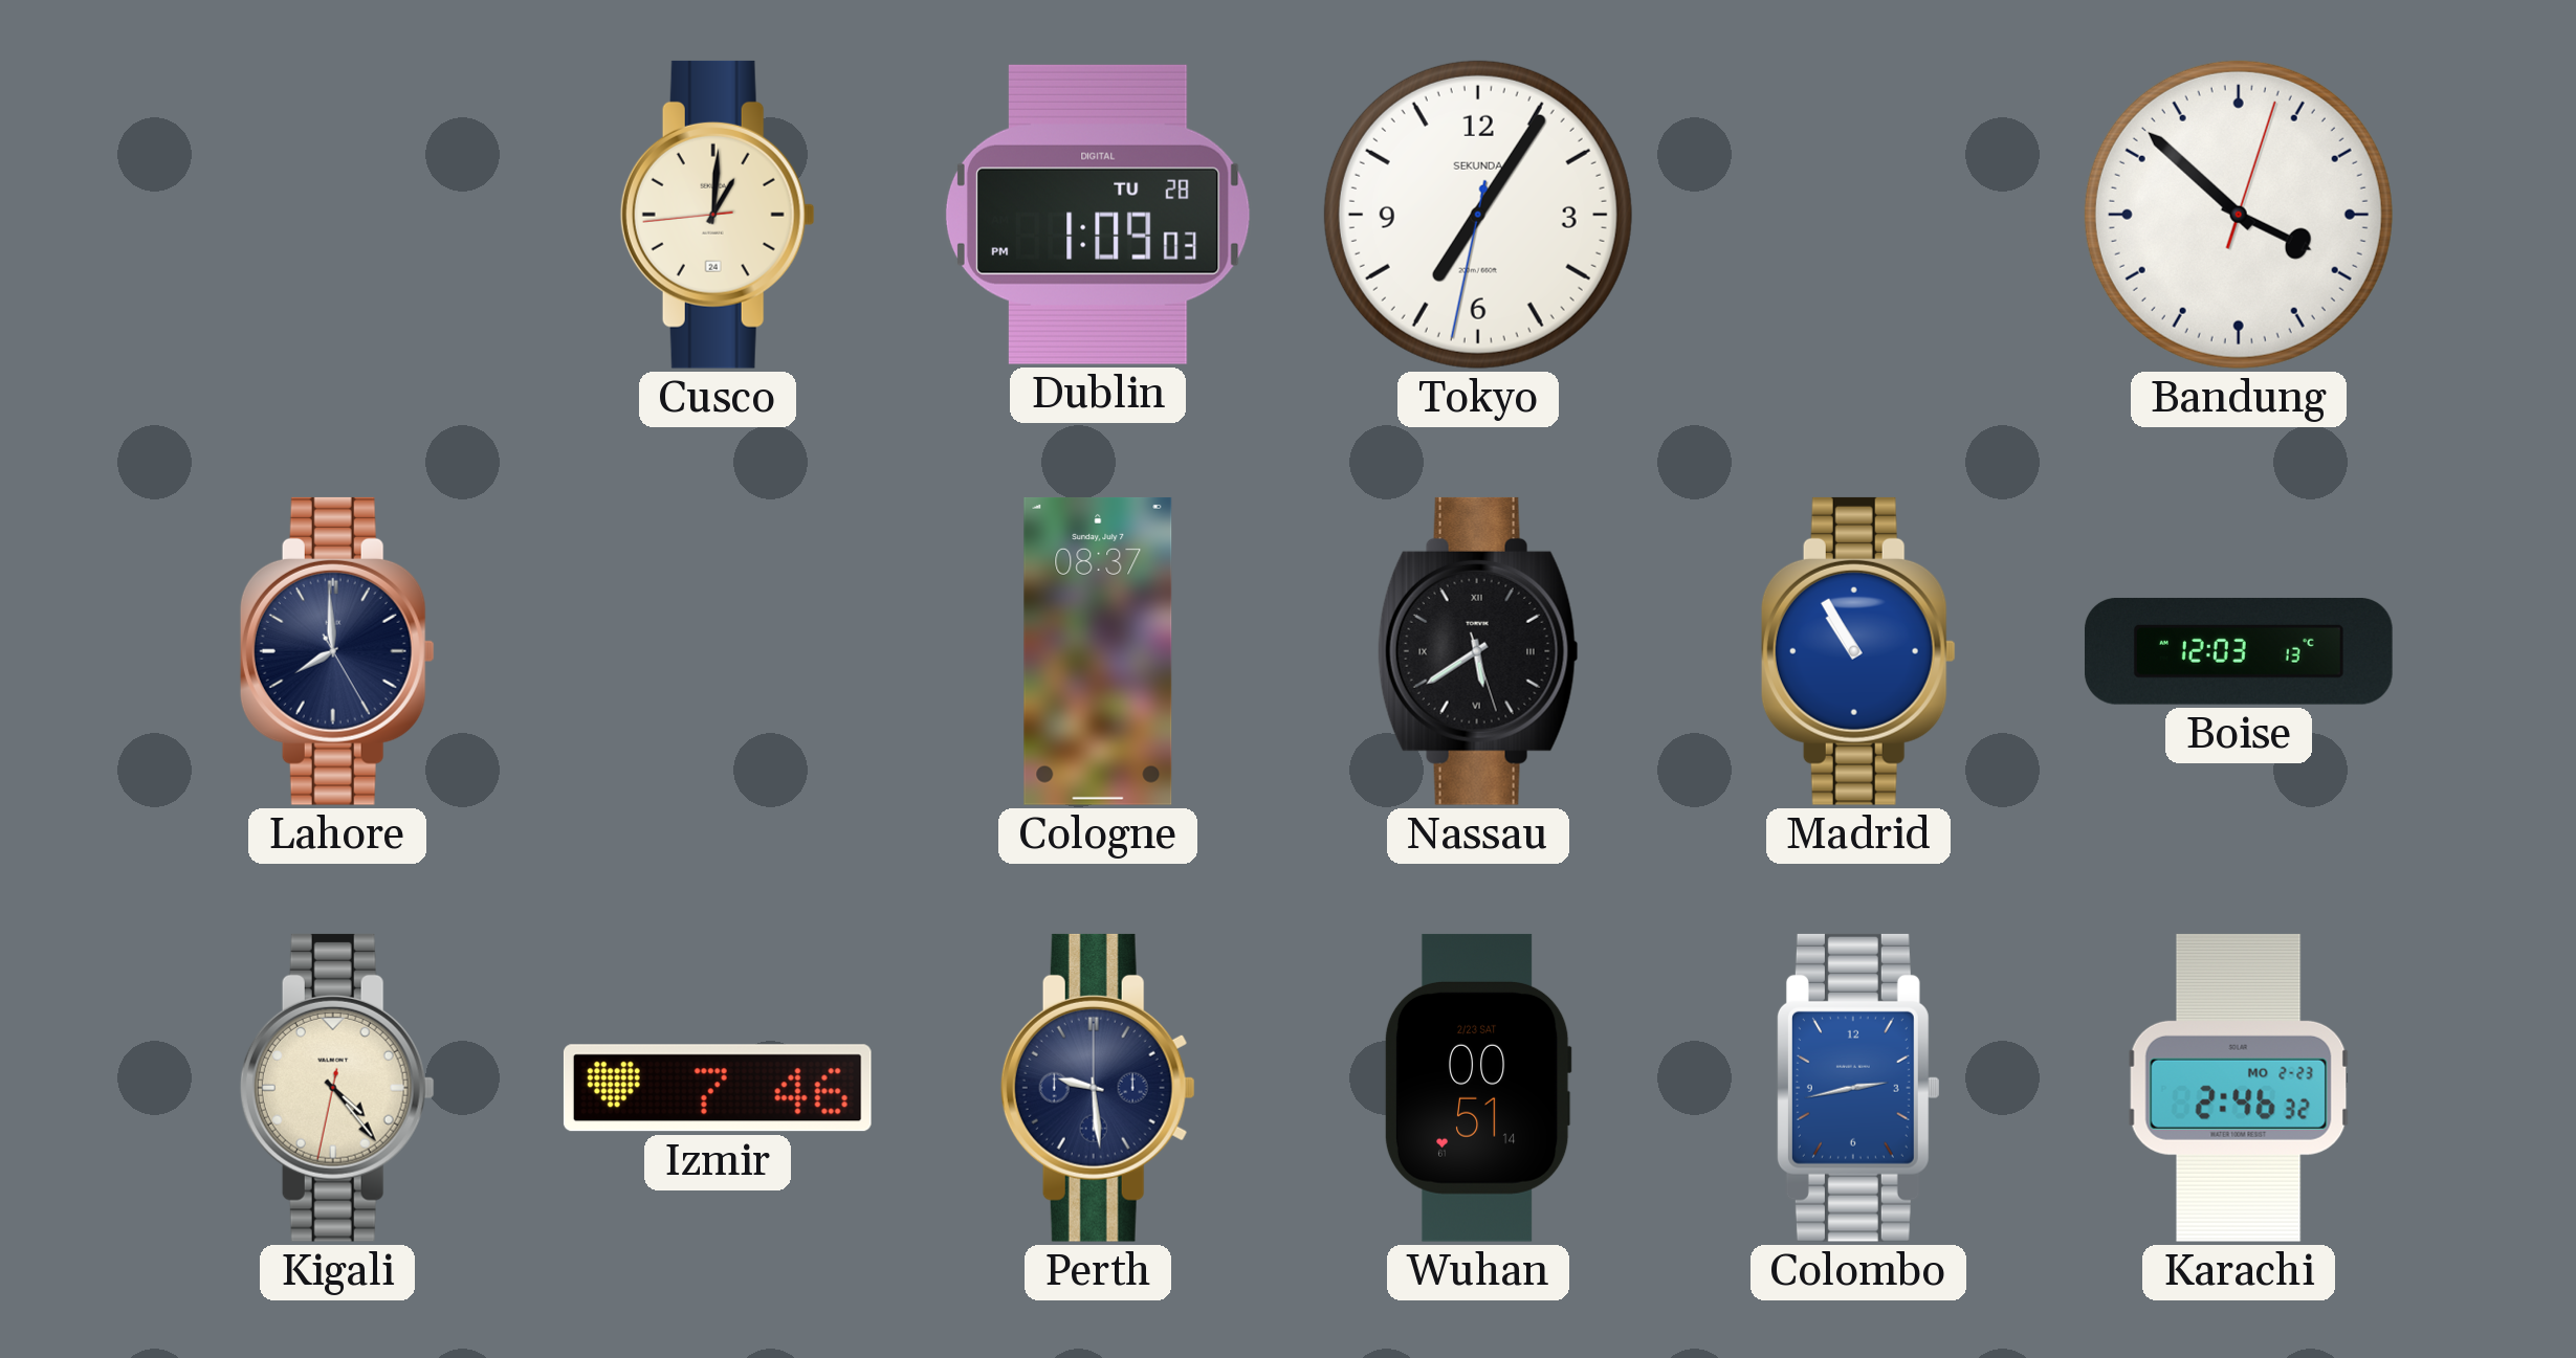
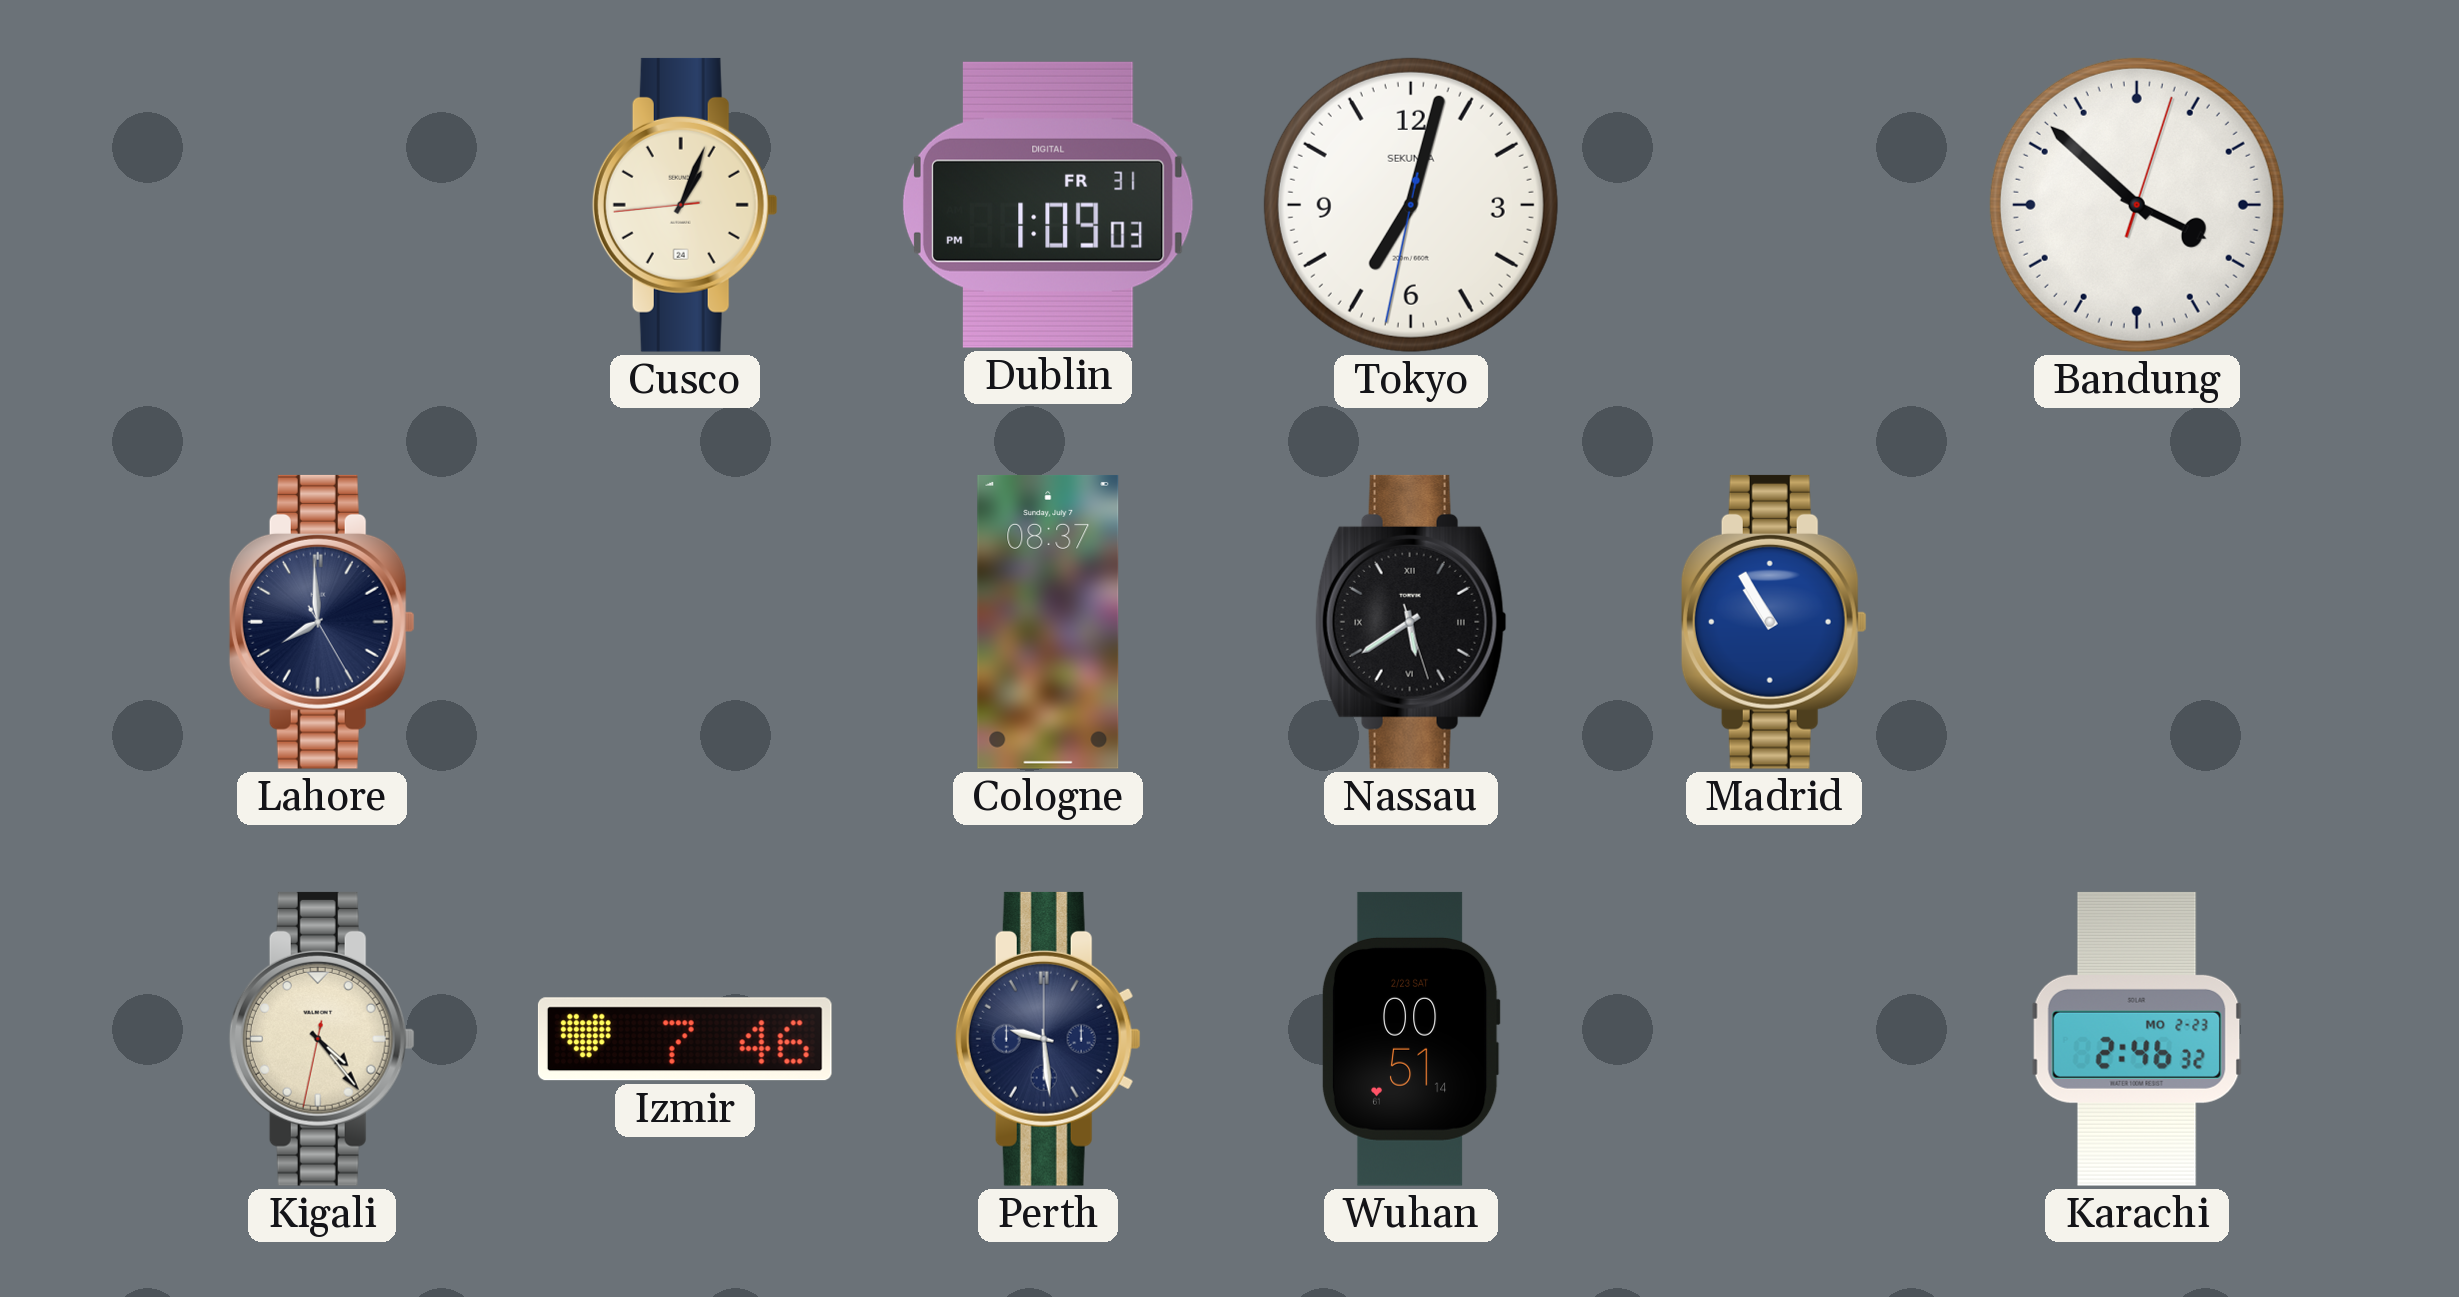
Cusco: 1:00 -> 1:03
Dublin date: TU 28 -> FR 31
Tokyo: 7:05 -> 7:02
Boise: 12:03 -> none
Colombo: 2:43 -> none
